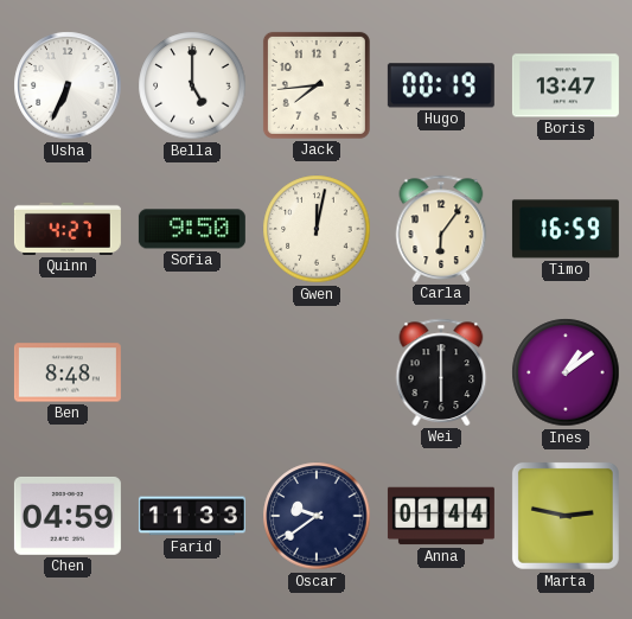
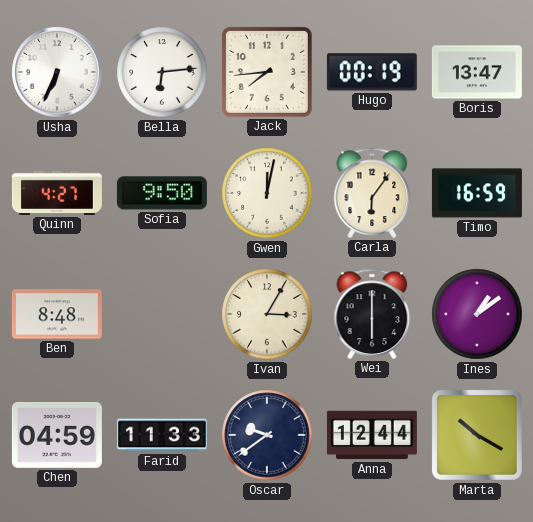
Bella: 5:00 -> 6:14
Ivan: none -> 3:05
Anna: 01:44 -> 12:44
Marta: 2:47 -> 10:20
